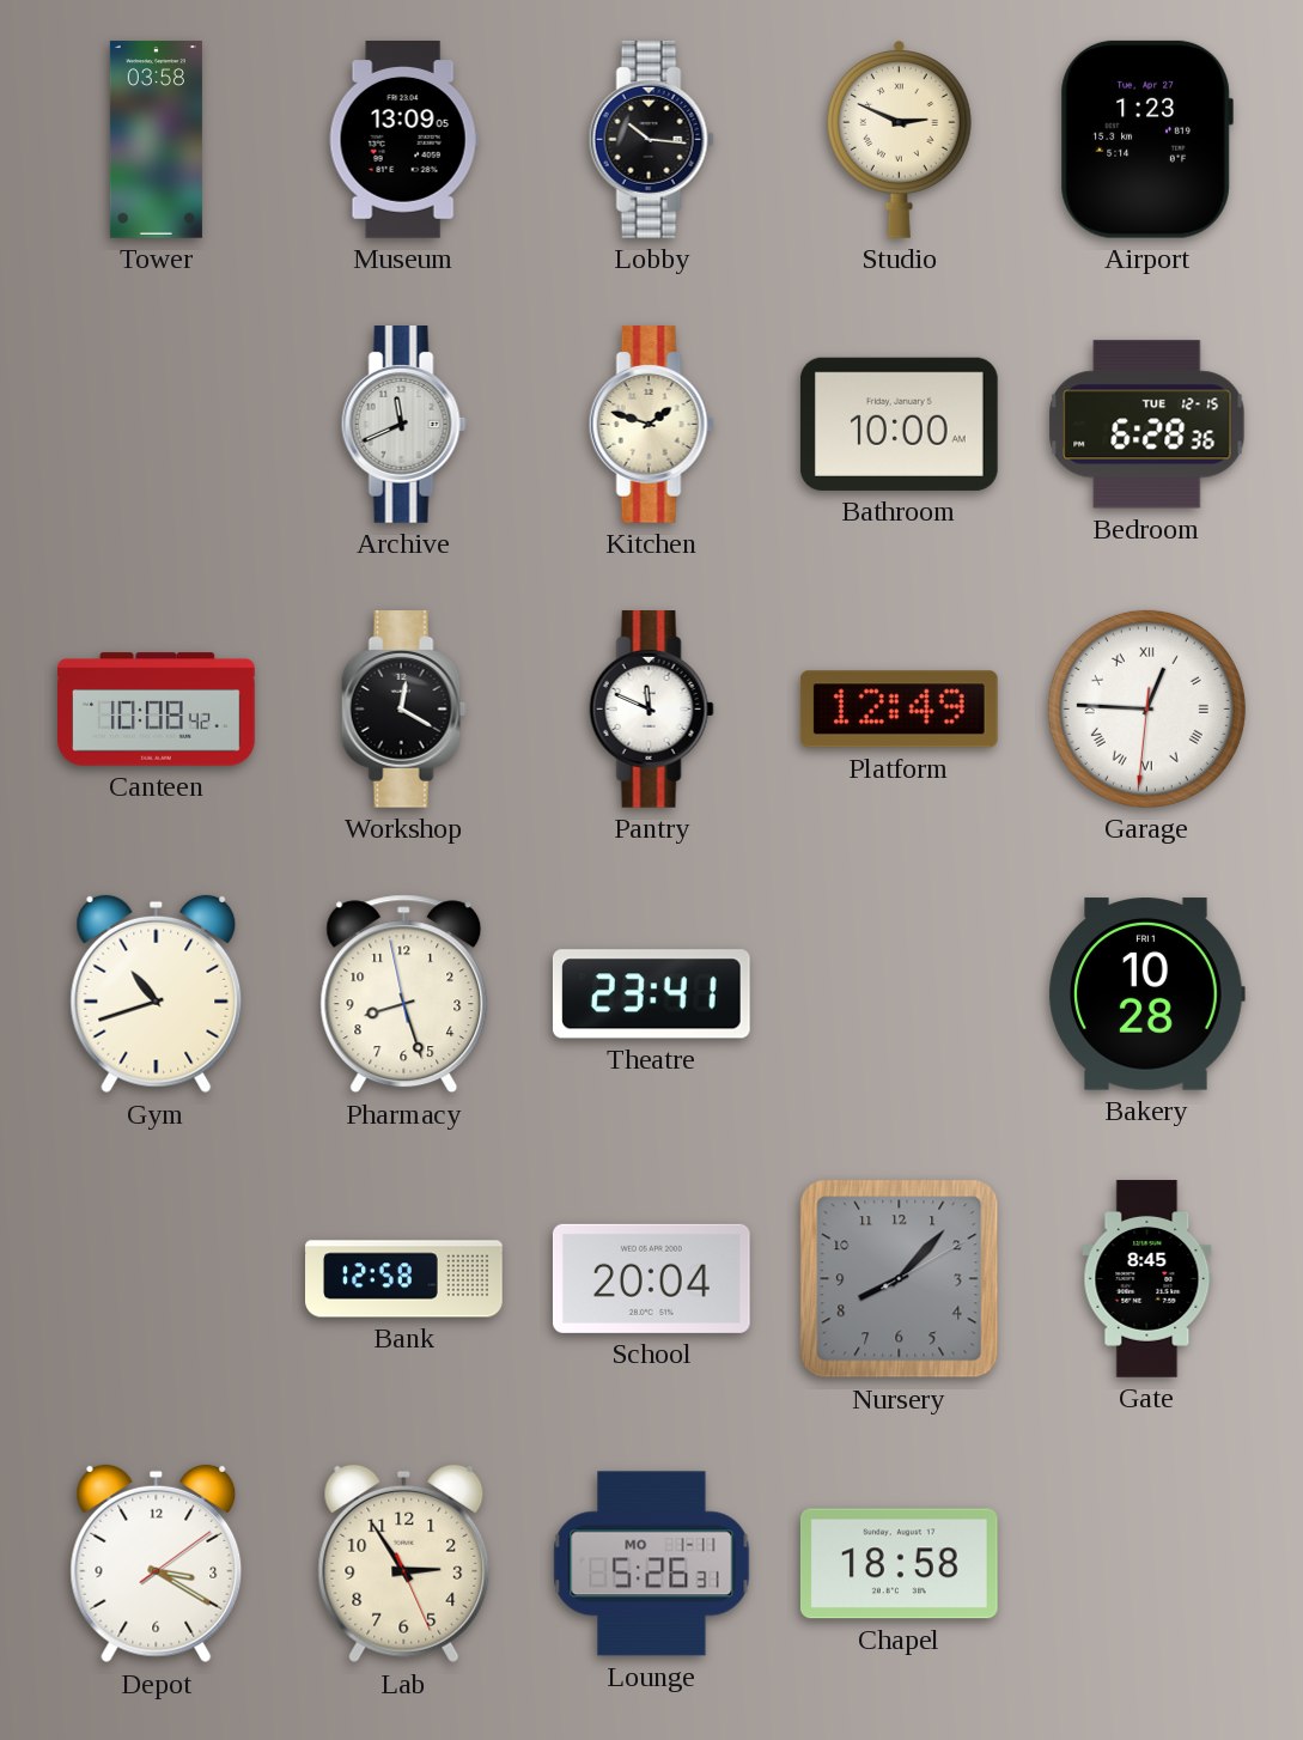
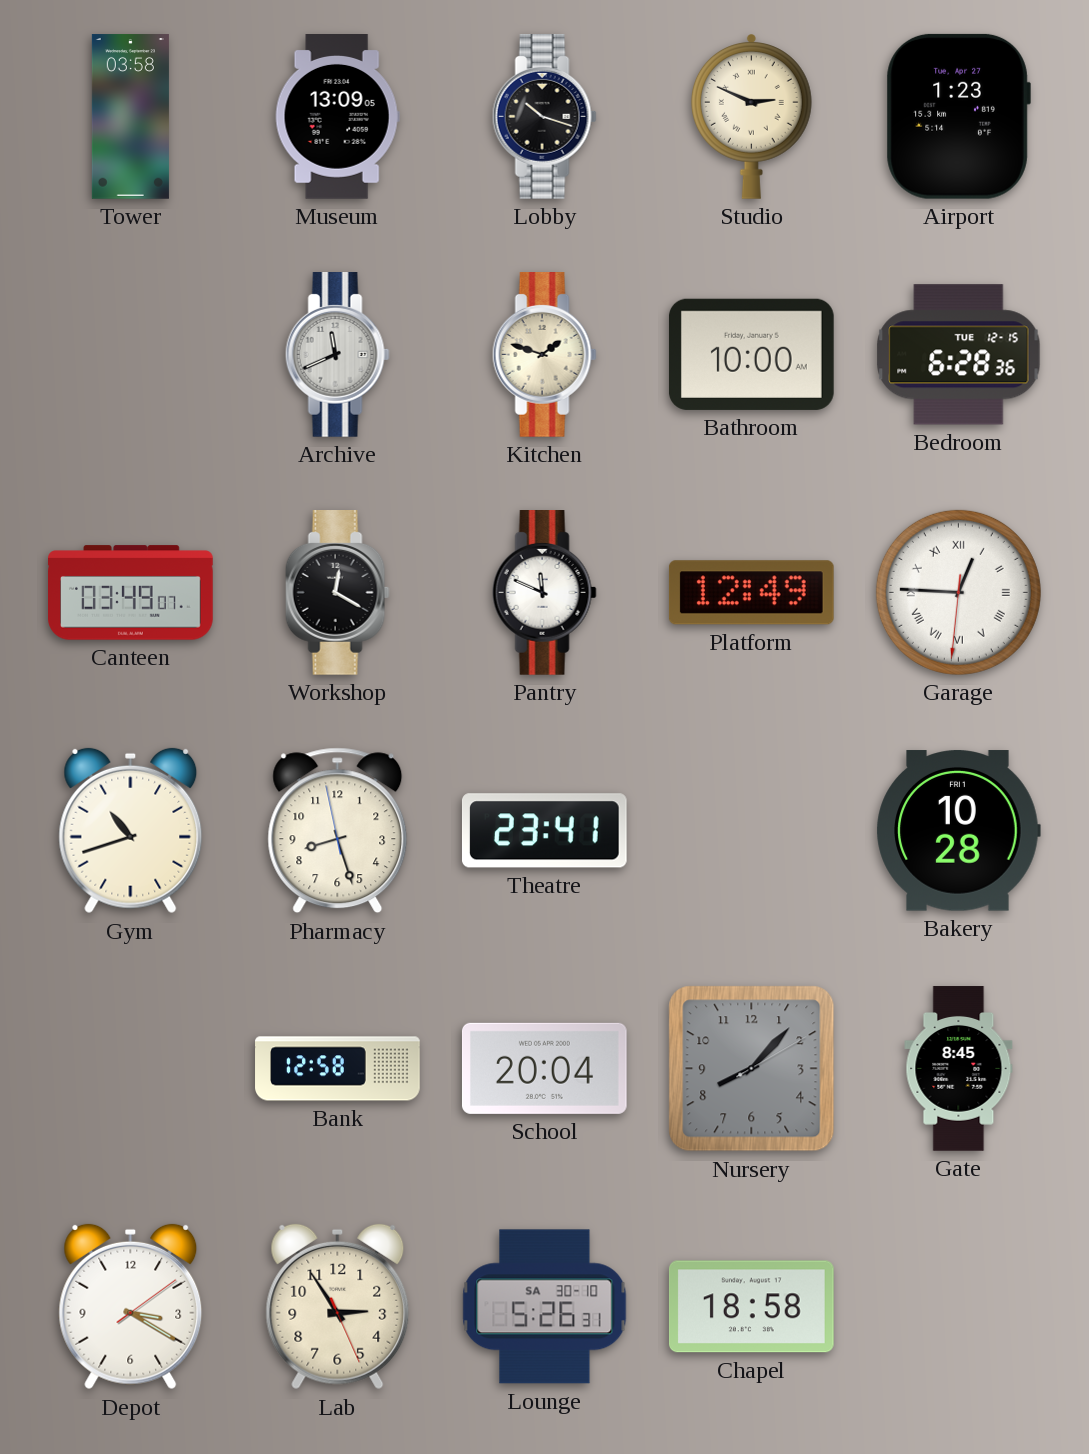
Lobby: 10:16 -> 10:18
Canteen: 10:08 -> 03:49
Lounge date: MO 1-11 -> SA 30-10
